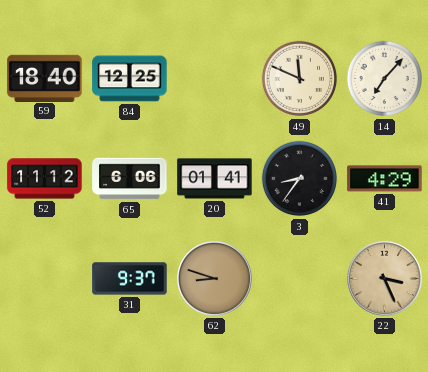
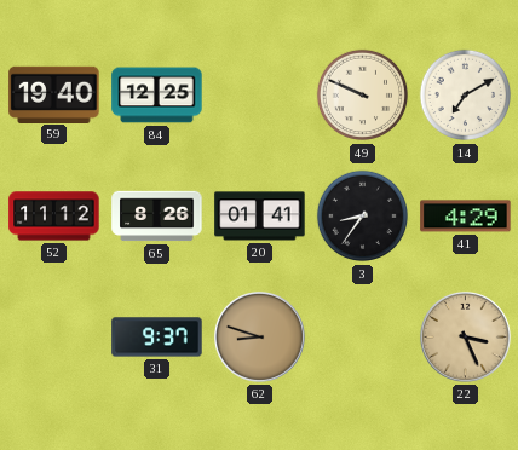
59: 18:40 -> 19:40
49: 11:49 -> 9:49
14: 7:07 -> 7:10
65: 6:06 -> 8:26
